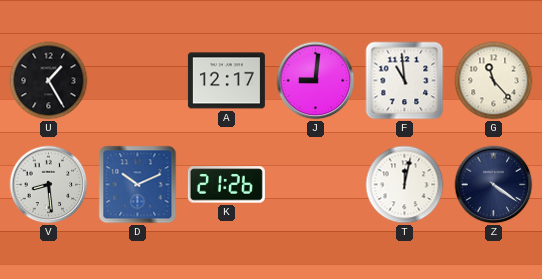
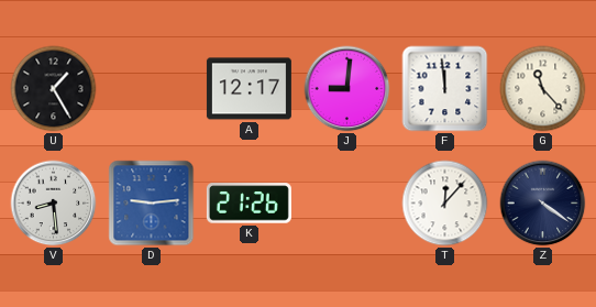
F: 10:59 -> 11:59
D: 10:11 -> 9:14
T: 12:02 -> 12:07
